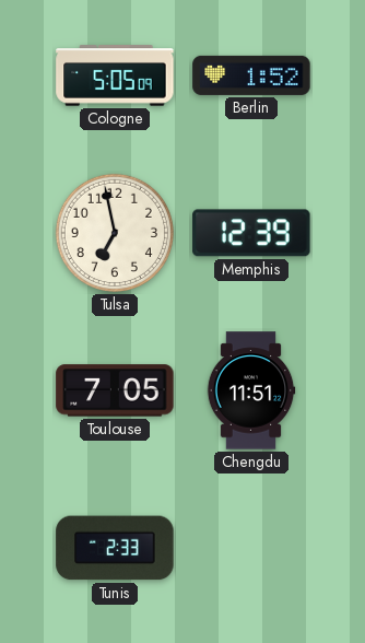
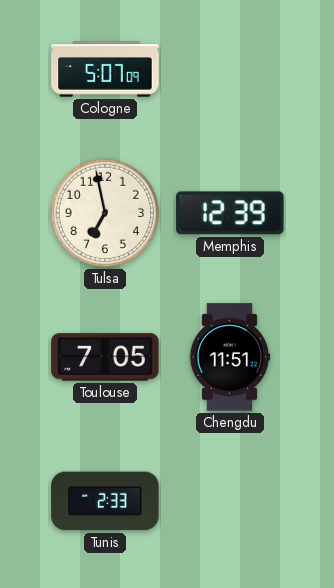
Cologne: 5:05 -> 5:07
Berlin: 1:52 -> none
